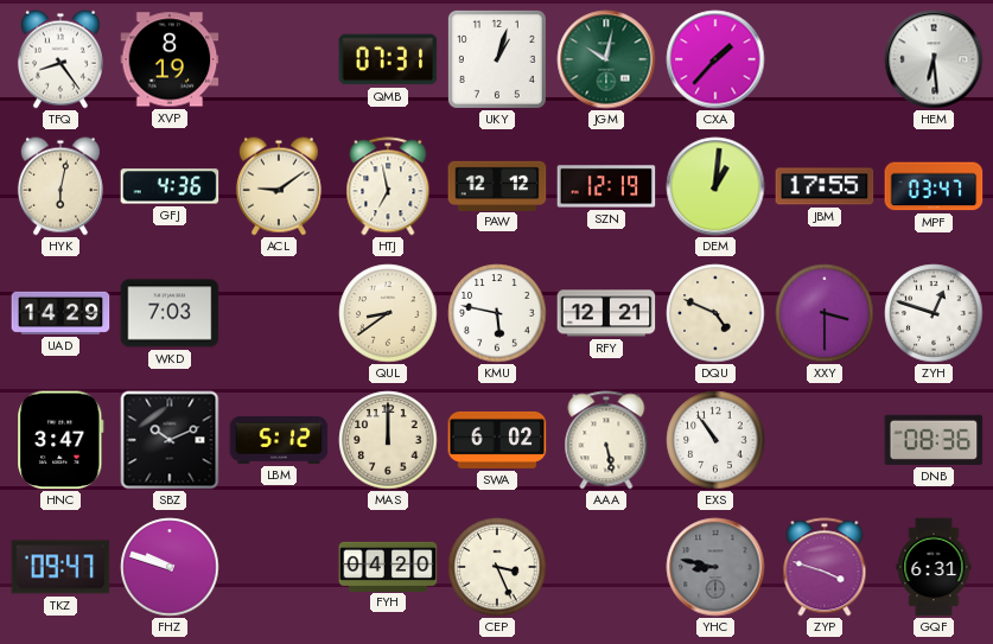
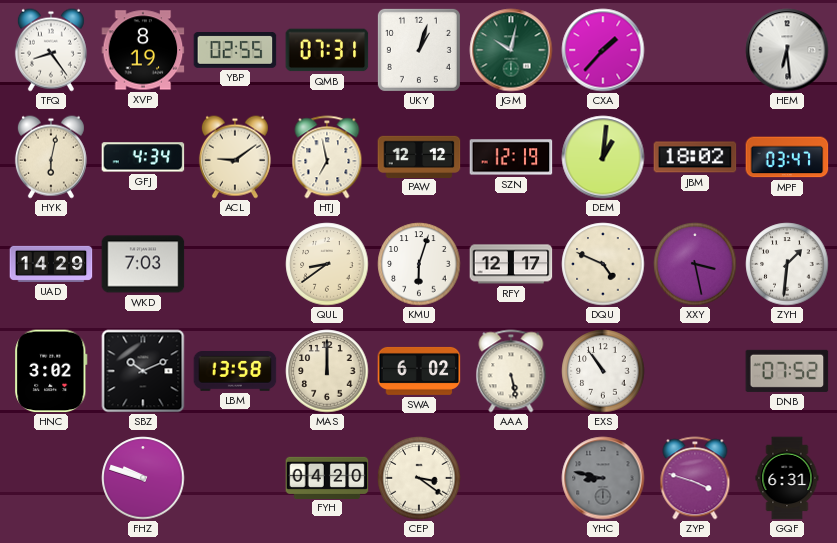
YBP: none -> 02:55
GFJ: 4:36 -> 4:34
JBM: 17:55 -> 18:02
KMU: 5:47 -> 6:03
RFY: 12:21 -> 12:17
XXY: 3:30 -> 3:28
ZYH: 12:48 -> 1:31
HNC: 3:47 -> 3:02
LBM: 5:12 -> 13:58
DNB: 08:36 -> 07:52
TKZ: 09:47 -> none
CEP: 3:26 -> 3:21
